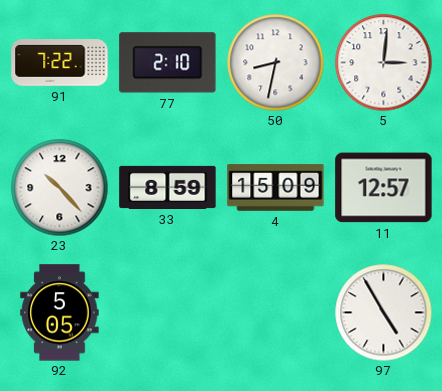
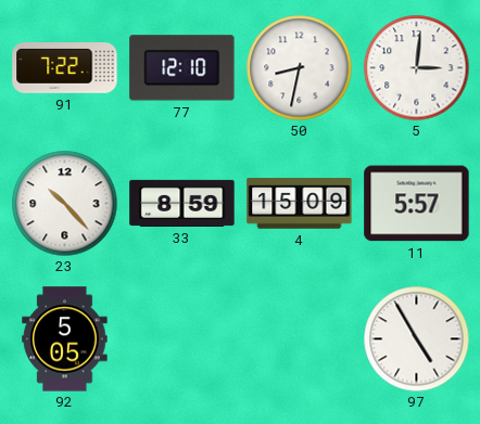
77: 2:10 -> 12:10
11: 12:57 -> 5:57
